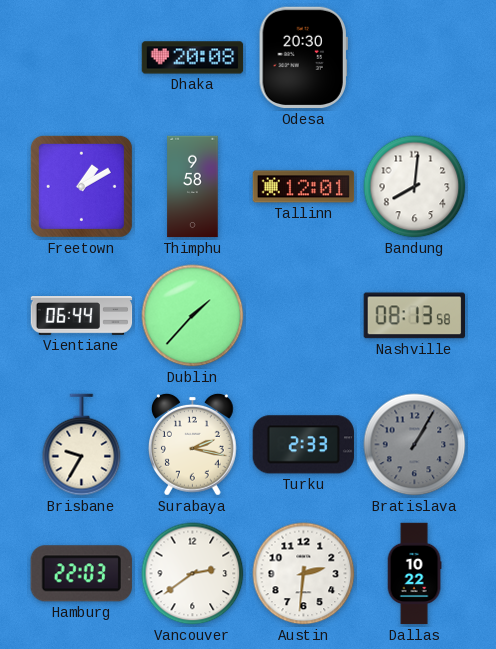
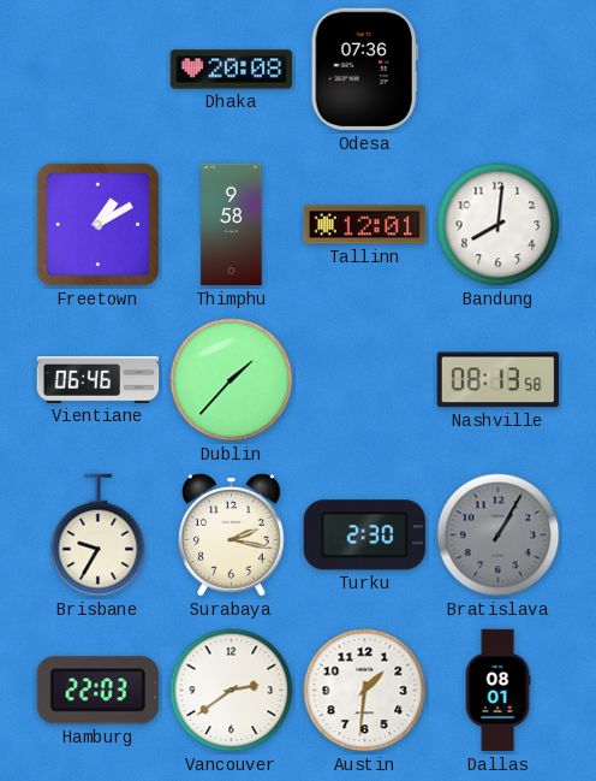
Odesa: 20:30 -> 07:36
Vientiane: 06:44 -> 06:46
Turku: 2:33 -> 2:30
Austin: 2:31 -> 1:31
Dallas: 10:22 -> 08:01
